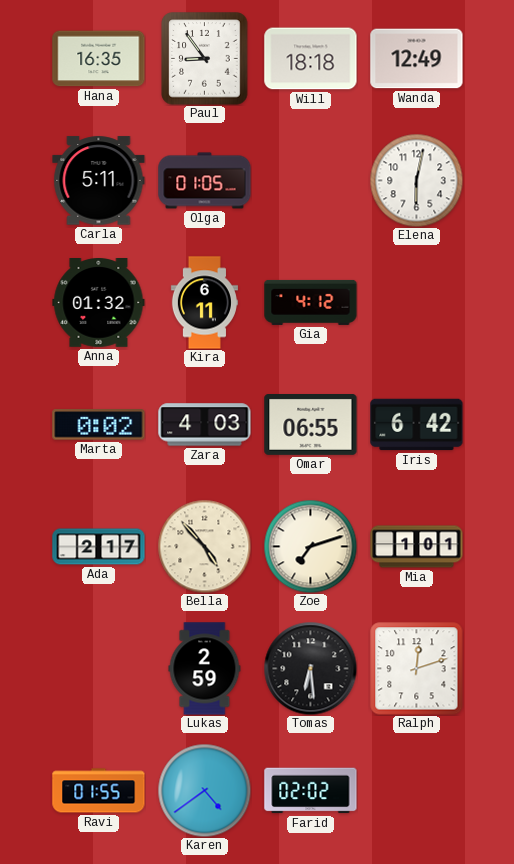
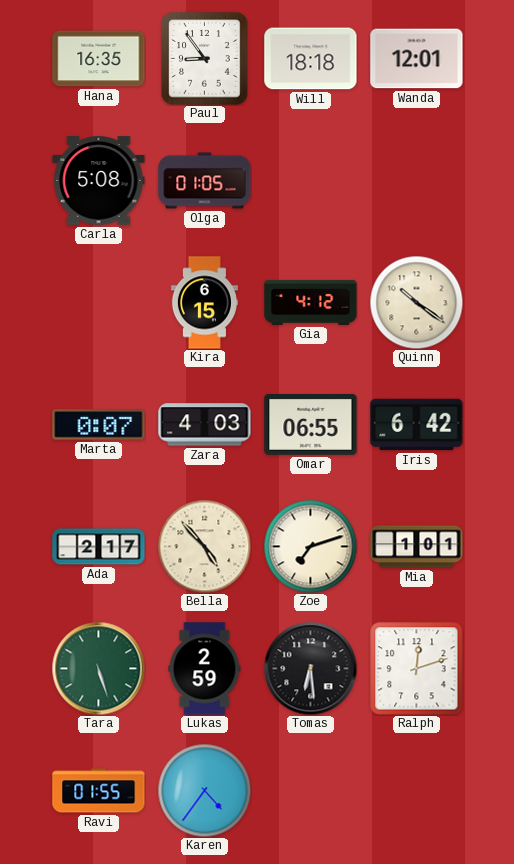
Wanda: 12:49 -> 12:01
Carla: 5:11 -> 5:08
Elena: 6:02 -> none
Anna: 01:32 -> none
Kira: 6:11 -> 6:15
Quinn: none -> 10:21
Marta: 0:02 -> 0:07
Tara: none -> 5:27
Karen: 4:39 -> 4:36
Farid: 02:02 -> none
